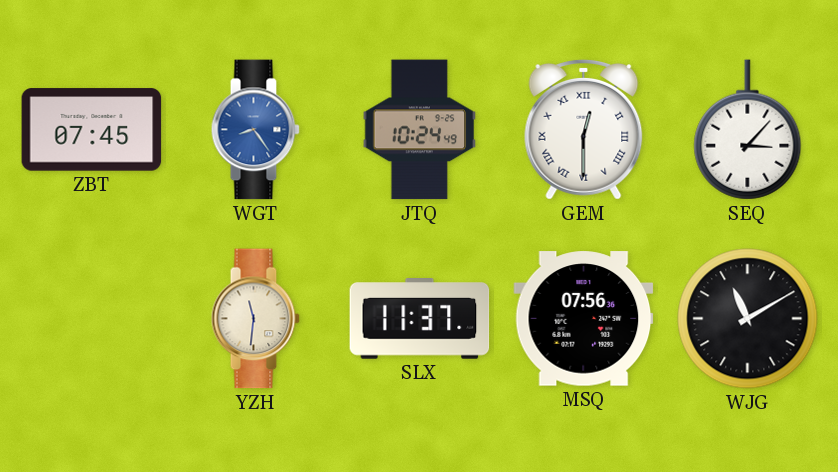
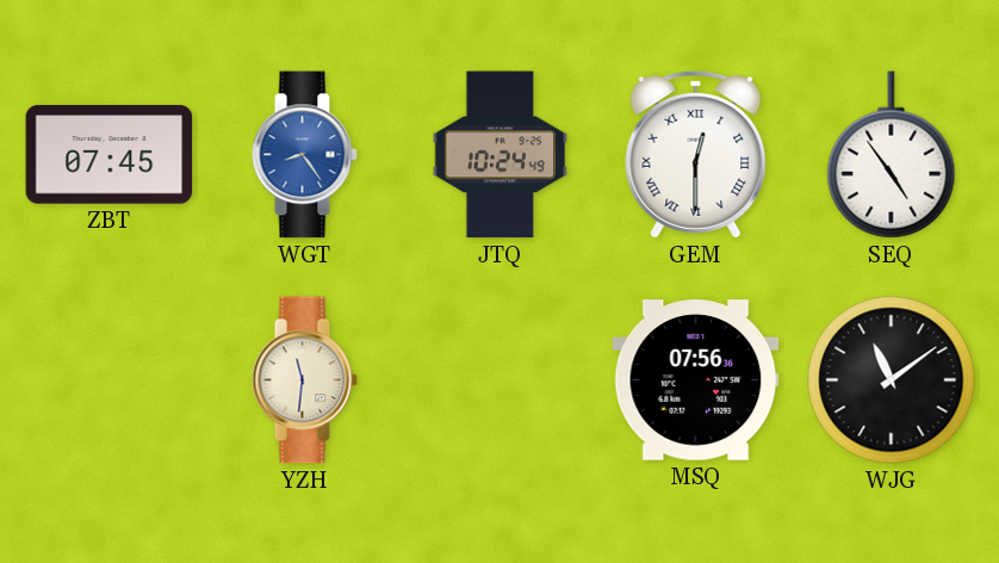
SEQ: 3:07 -> 4:54
SLX: 11:37 -> none
WJG: 11:10 -> 11:09
